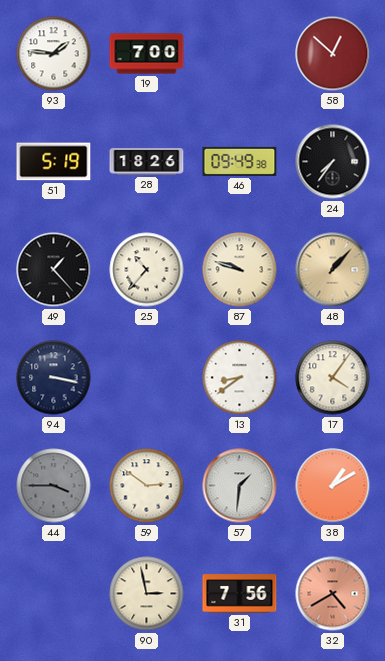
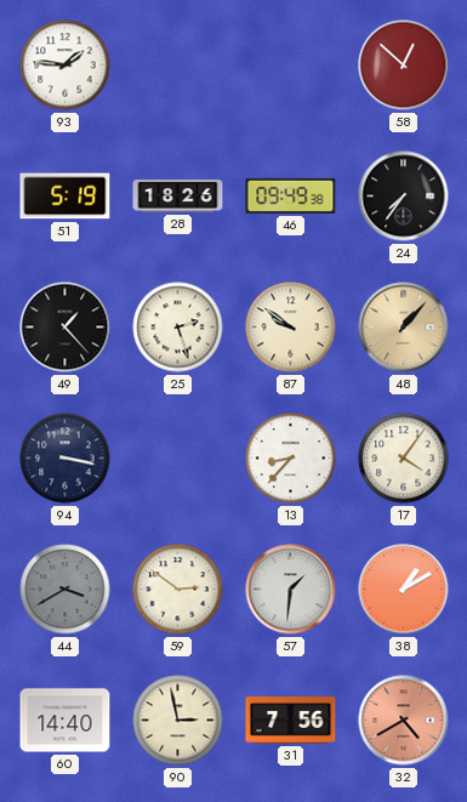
19: 7:00 -> none
25: 10:37 -> 2:27
87: 9:48 -> 9:51
13: 8:39 -> 8:37
44: 3:45 -> 3:40
60: none -> 14:40
